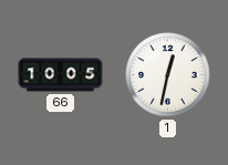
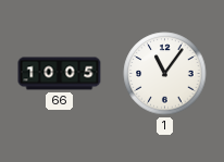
1: 12:32 -> 11:06
